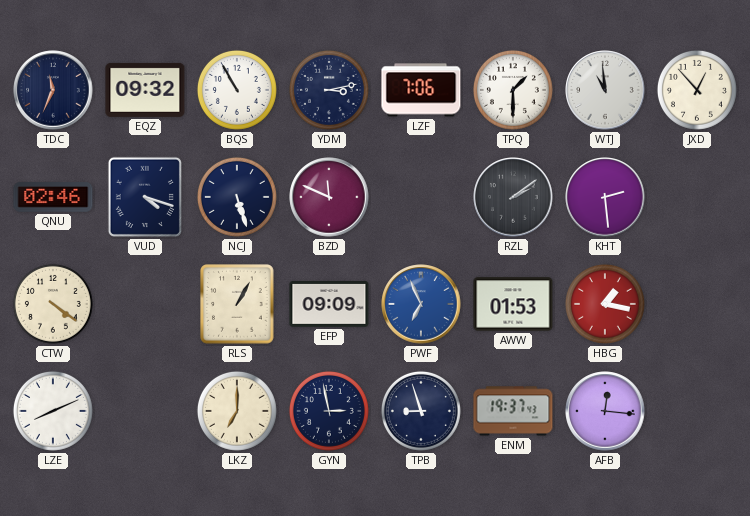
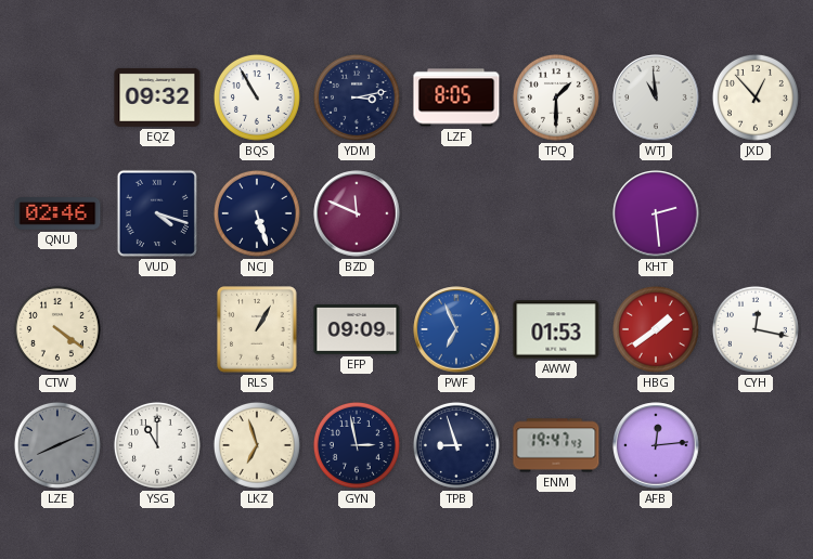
TDC: 11:34 -> none
LZF: 7:06 -> 8:05
RZL: 2:09 -> none
HBG: 1:17 -> 1:39
CYH: none -> 12:17
LZE dial: white -> grey
YSG: none -> 11:00
LKZ: 7:00 -> 6:57
ENM: 19:37 -> 19:47
AFB: 12:16 -> 12:14
